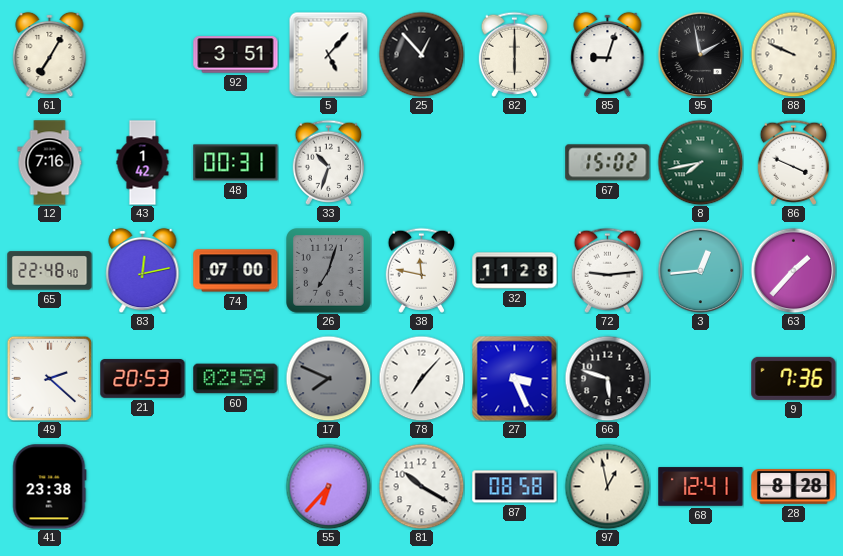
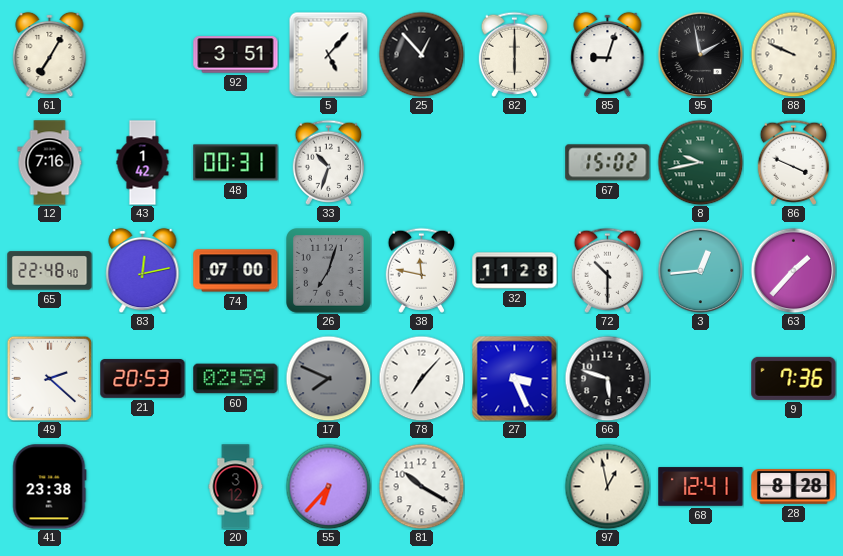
8: 7:43 -> 9:43
72: 9:14 -> 10:30
20: none -> 3:12
87: 08:58 -> none
